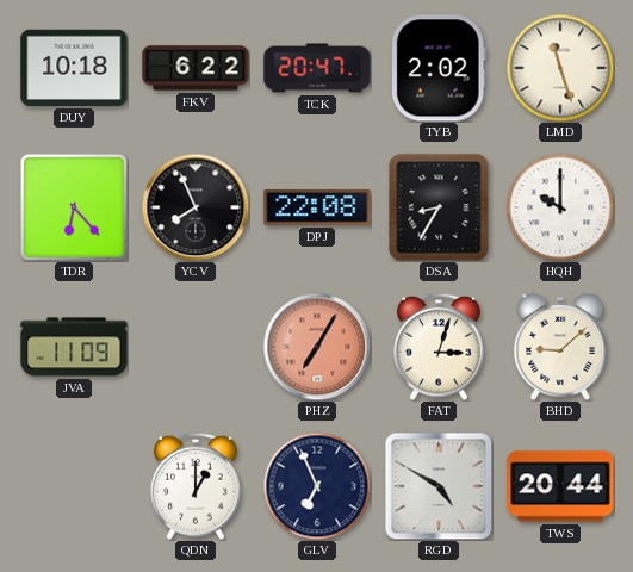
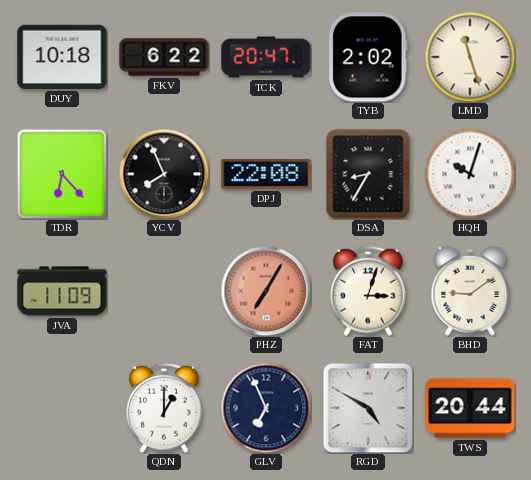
HQH: 10:00 -> 10:03
BHD: 9:08 -> 9:09
